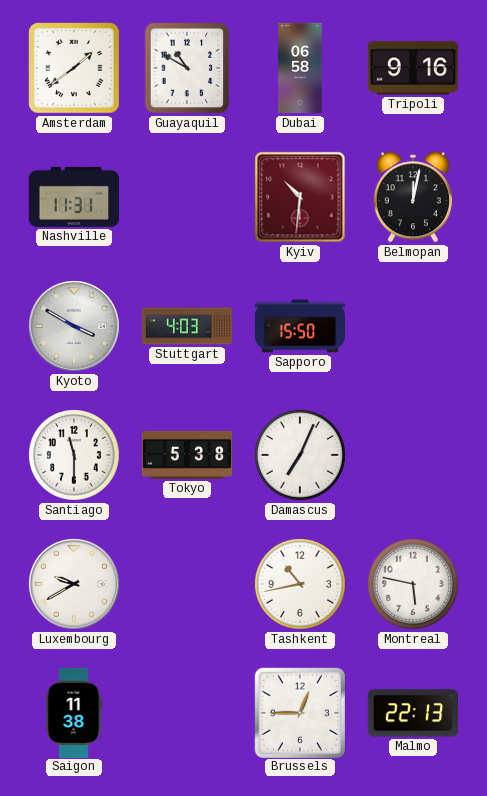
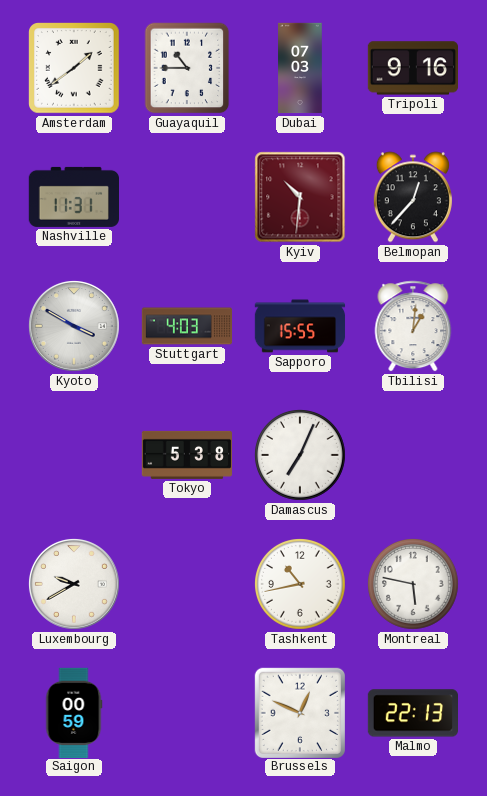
Guayaquil: 10:50 -> 10:45
Dubai: 06:58 -> 07:03
Belmopan: 12:02 -> 12:37
Sapporo: 15:50 -> 15:55
Tbilisi: none -> 1:01
Santiago: 11:30 -> none
Saigon: 11:38 -> 00:59
Brussels: 12:45 -> 12:49
